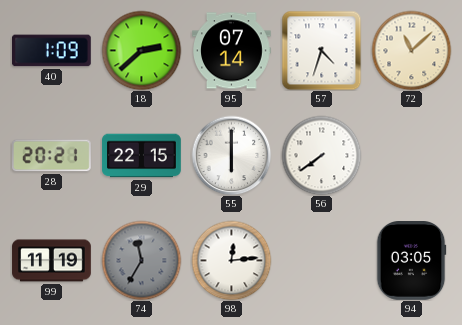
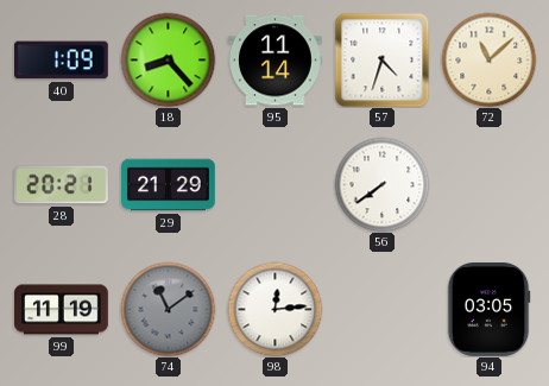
18: 2:38 -> 8:23
95: 07:14 -> 11:14
29: 22:15 -> 21:29
55: 6:00 -> none
74: 11:35 -> 11:09
